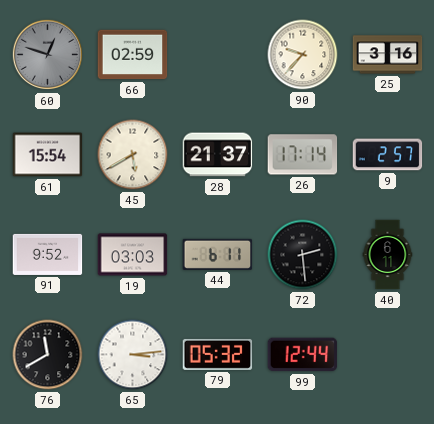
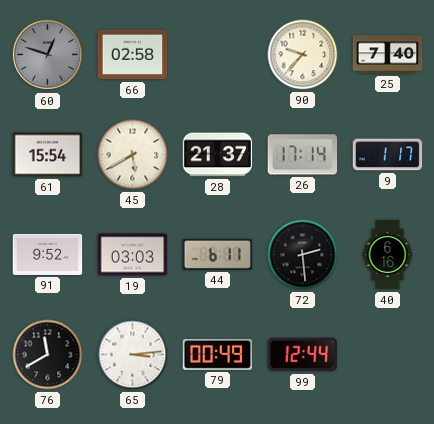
66: 02:59 -> 02:58
25: 3:16 -> 7:40
9: 2:57 -> 1:17
40: 6:11 -> 6:16
79: 05:32 -> 00:49
